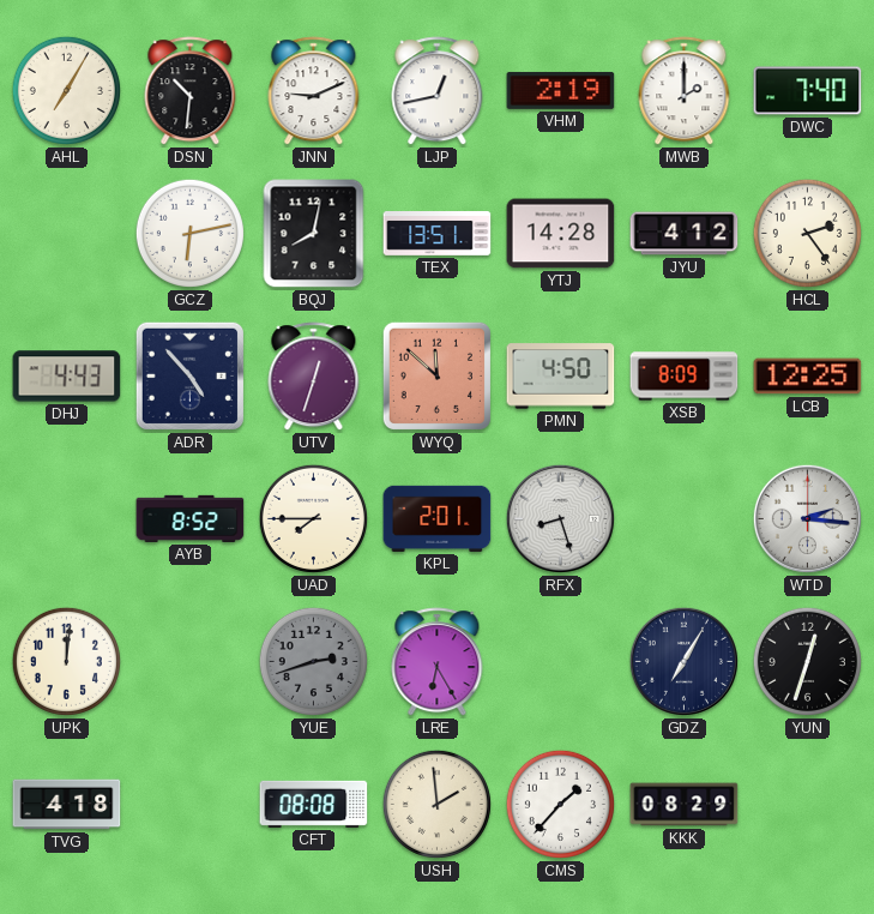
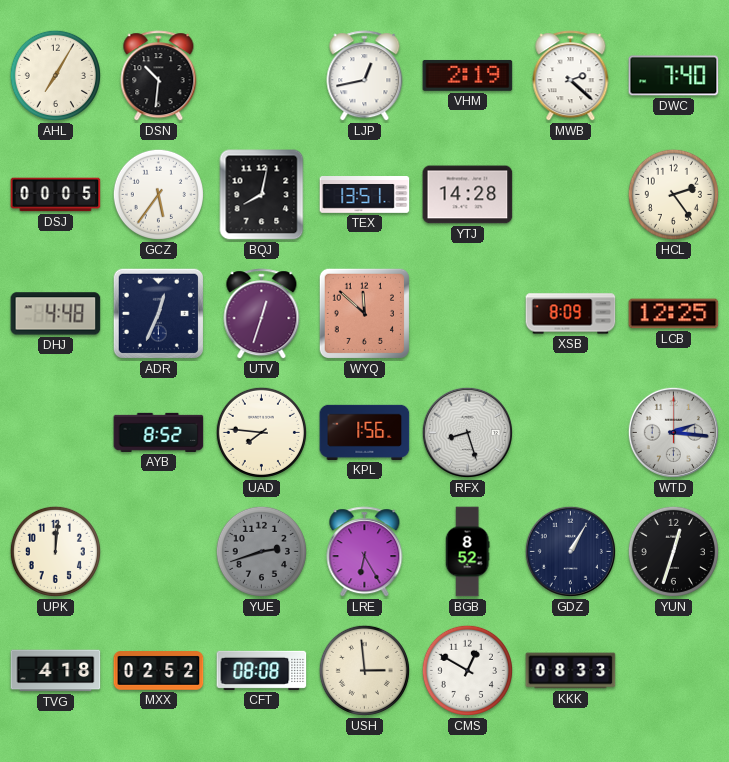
JNN: 9:11 -> none
MWB: 2:00 -> 2:22
DSJ: none -> 00:05
GCZ: 6:13 -> 5:36
JYU: 4:12 -> none
DHJ: 4:43 -> 4:48
ADR: 4:53 -> 12:34
PMN: 4:50 -> none
UAD: 7:45 -> 7:46
KPL: 2:01 -> 1:56
BGB: none -> 8:52
GDZ: 7:05 -> 1:05
MXX: none -> 02:52
USH: 1:59 -> 2:59
CMS: 1:37 -> 12:50
KKK: 08:29 -> 08:33
